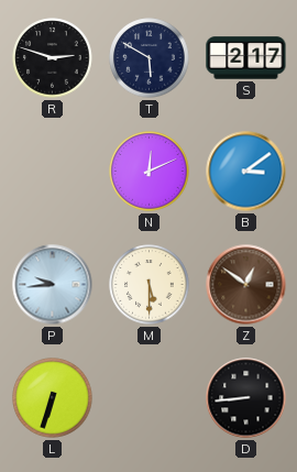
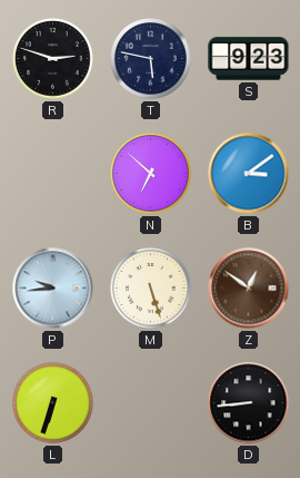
T: 5:50 -> 5:47
S: 2:17 -> 9:23
N: 12:11 -> 6:52
M: 5:30 -> 5:27
